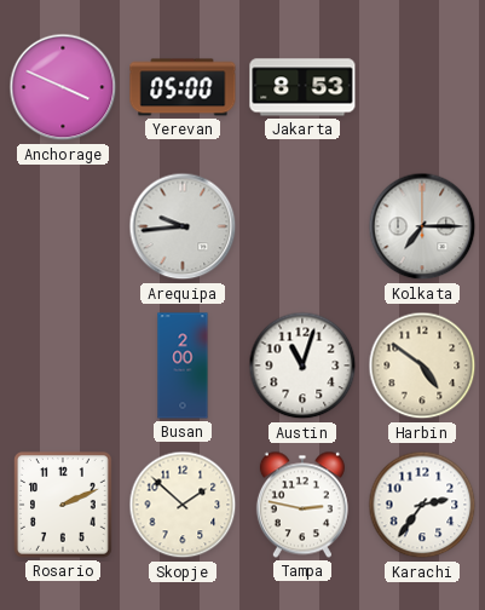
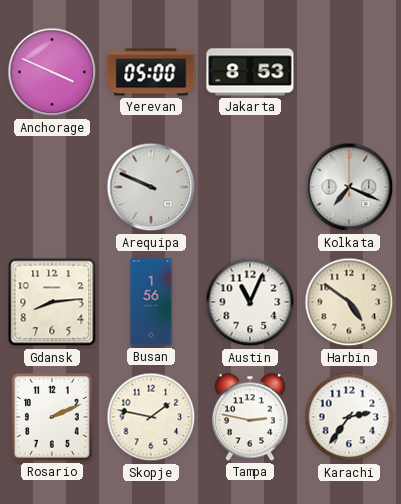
Arequipa: 9:44 -> 9:49
Kolkata: 7:15 -> 7:19
Gdansk: none -> 8:14
Busan: 2:00 -> 1:56
Austin: 11:03 -> 11:04
Skopje: 1:52 -> 1:47
